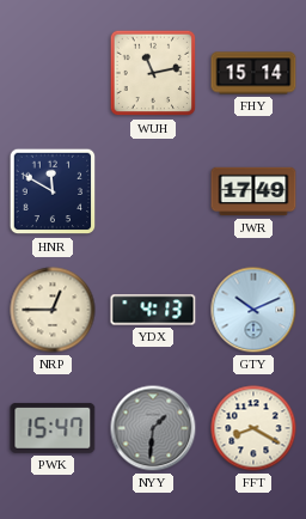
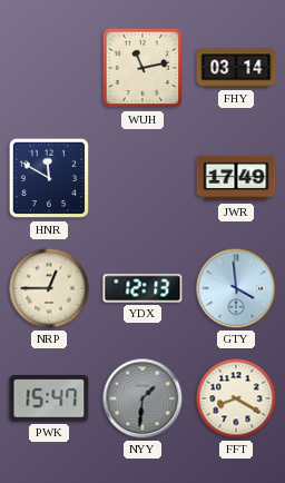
FHY: 15:14 -> 03:14
YDX: 4:13 -> 12:13
GTY: 10:11 -> 3:59
